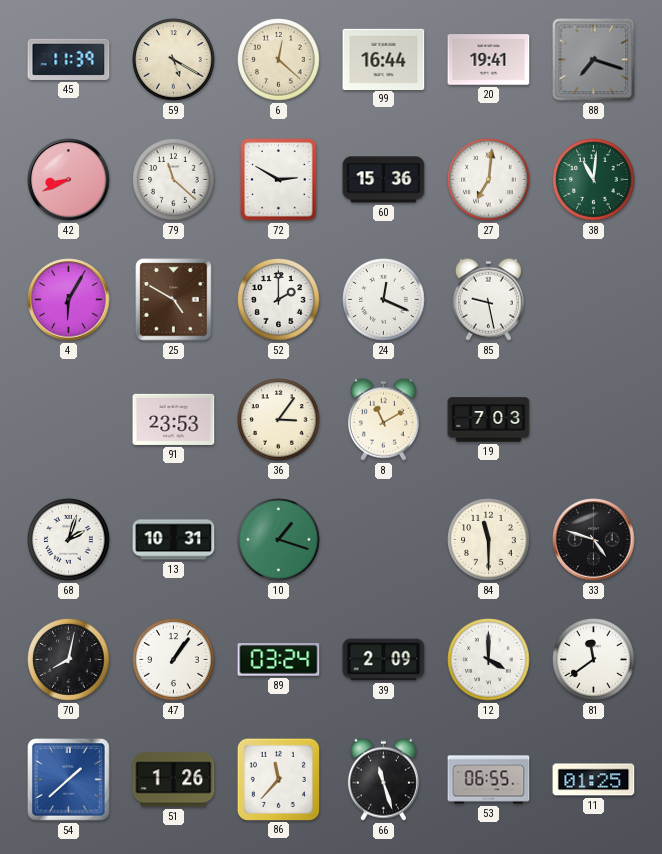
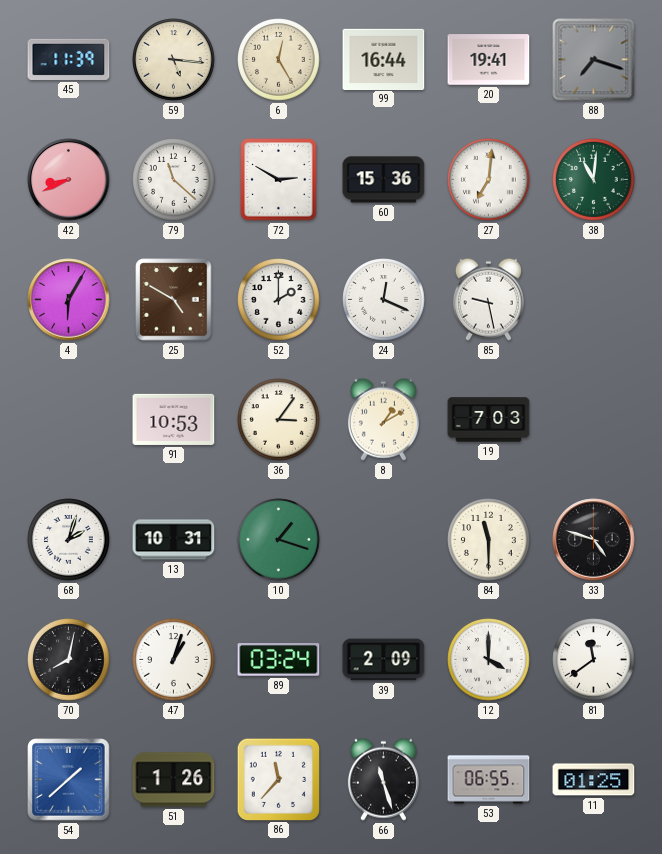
59: 5:20 -> 5:16
6: 12:22 -> 12:25
91: 23:53 -> 10:53
8: 11:10 -> 1:10
47: 1:06 -> 1:03
